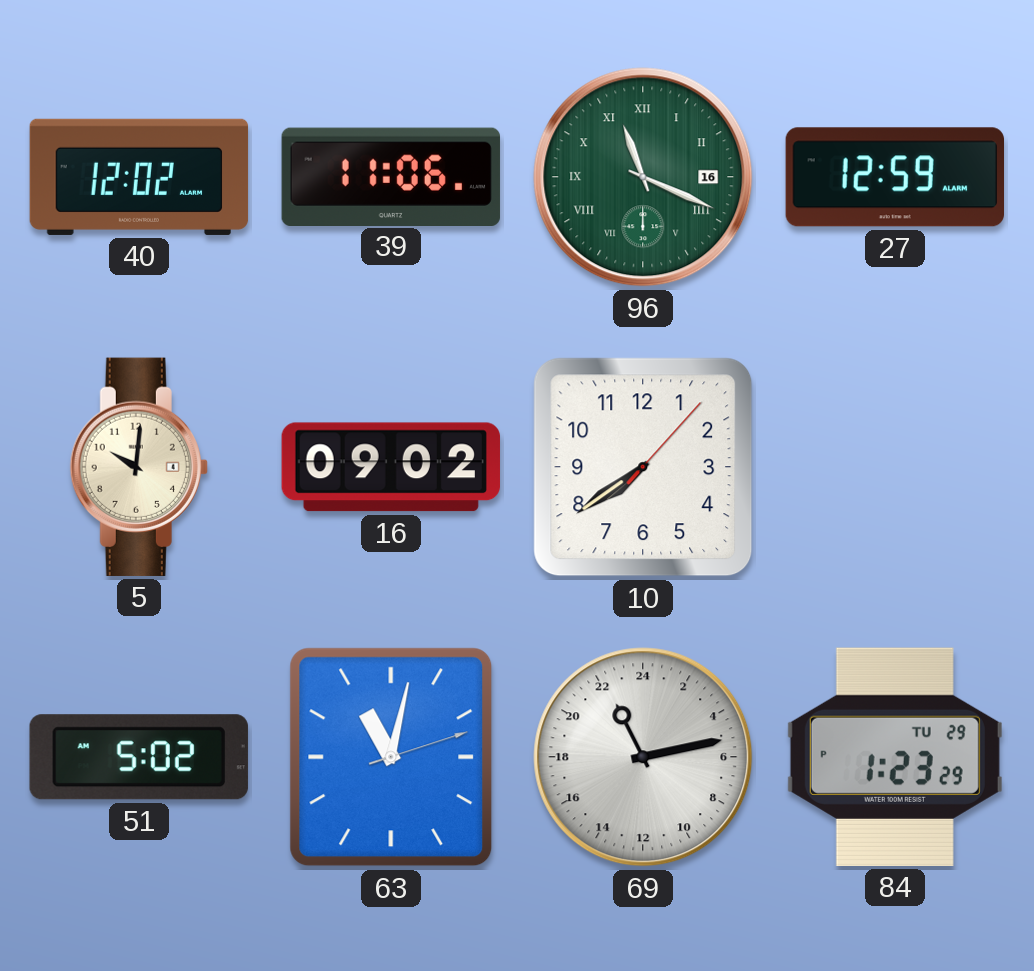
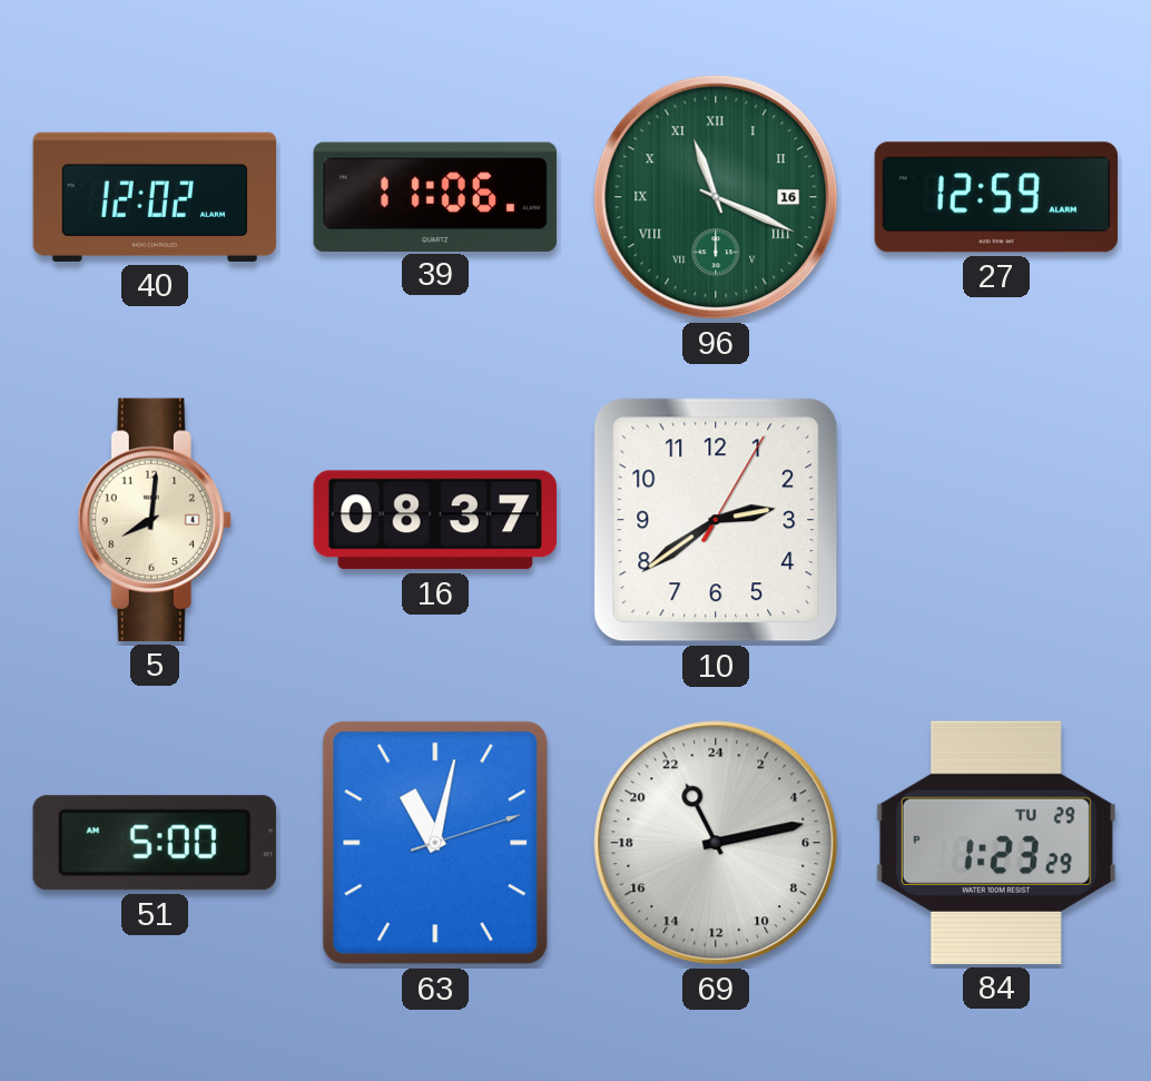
5: 10:01 -> 8:01
16: 09:02 -> 08:37
10: 7:39 -> 2:39
51: 5:02 -> 5:00
